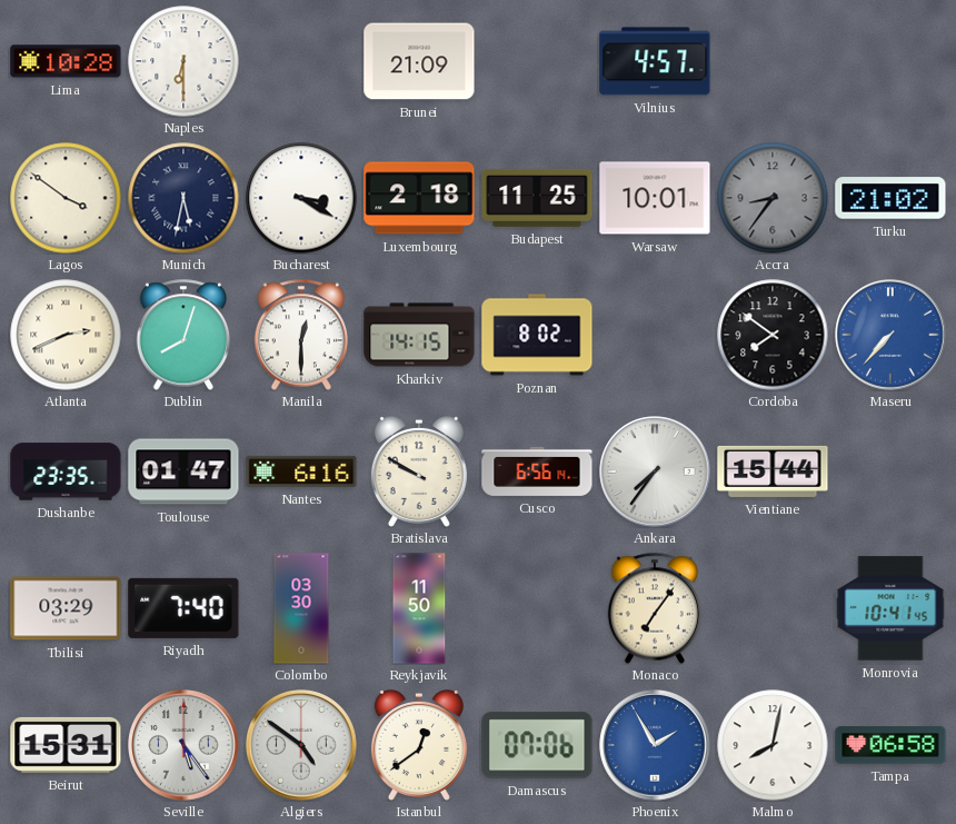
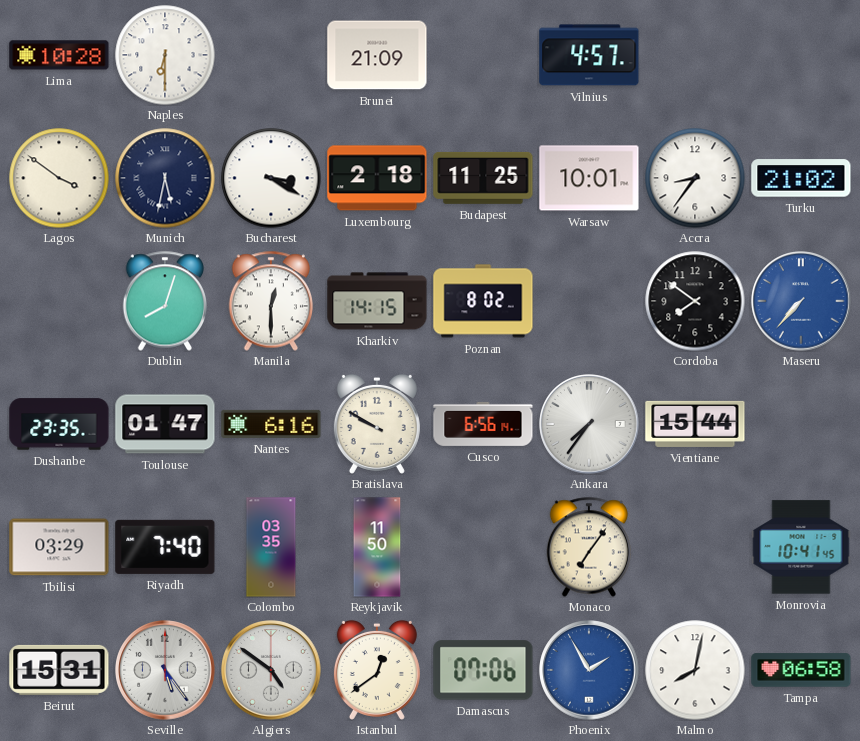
Accra dial: grey -> white
Atlanta: 2:41 -> none
Colombo: 03:30 -> 03:35
